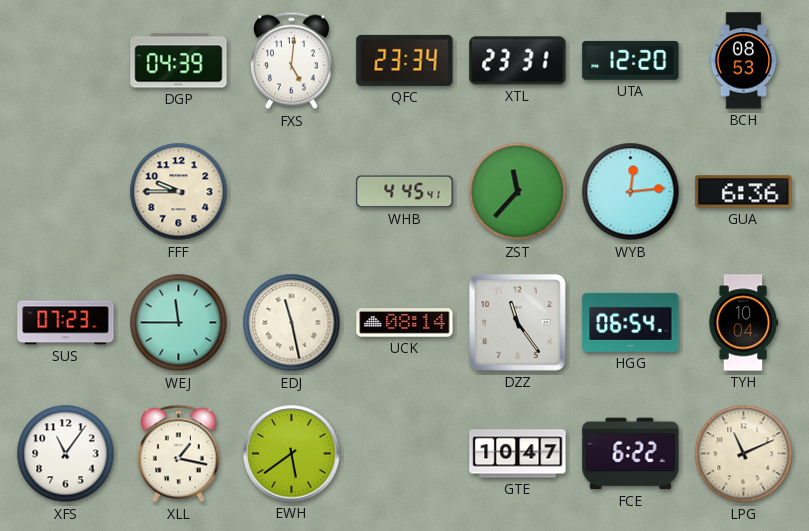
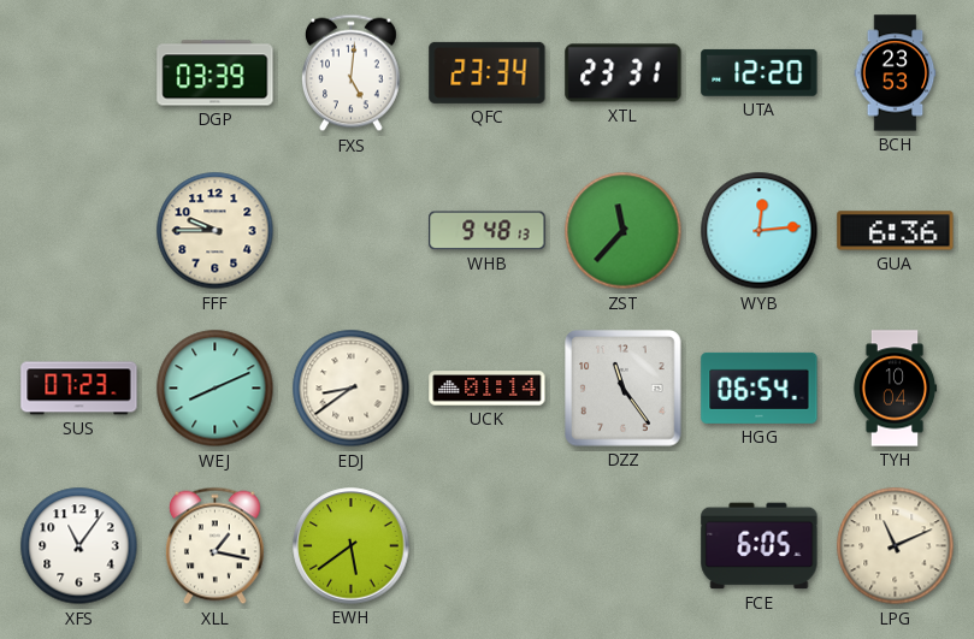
DGP: 04:39 -> 03:39
BCH: 08:53 -> 23:53
WHB: 4:45 -> 9:48
WEJ: 11:45 -> 8:11
EDJ: 11:28 -> 8:39
UCK: 08:14 -> 01:14
GTE: 10:47 -> none
FCE: 6:22 -> 6:05
